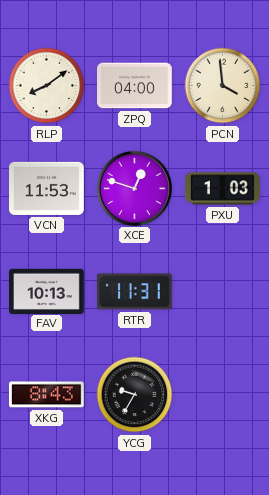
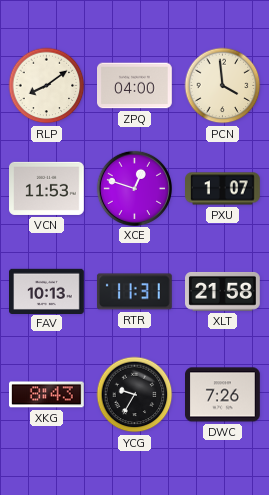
PXU: 1:03 -> 1:07
XLT: none -> 21:58
DWC: none -> 7:26
